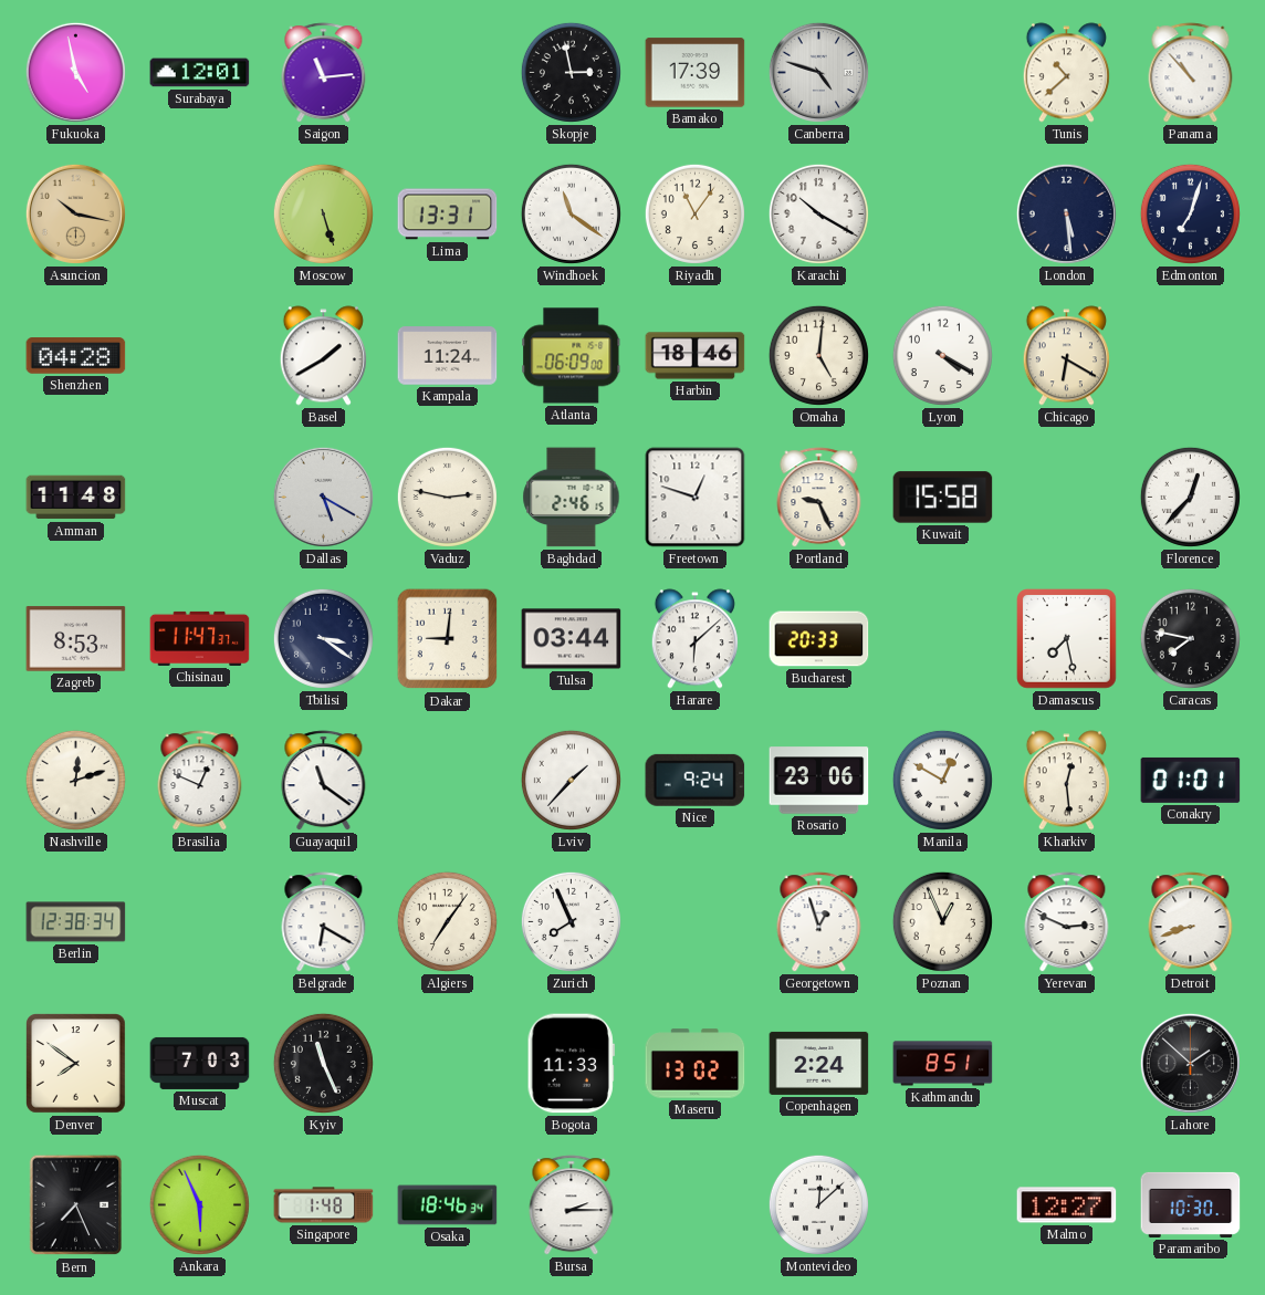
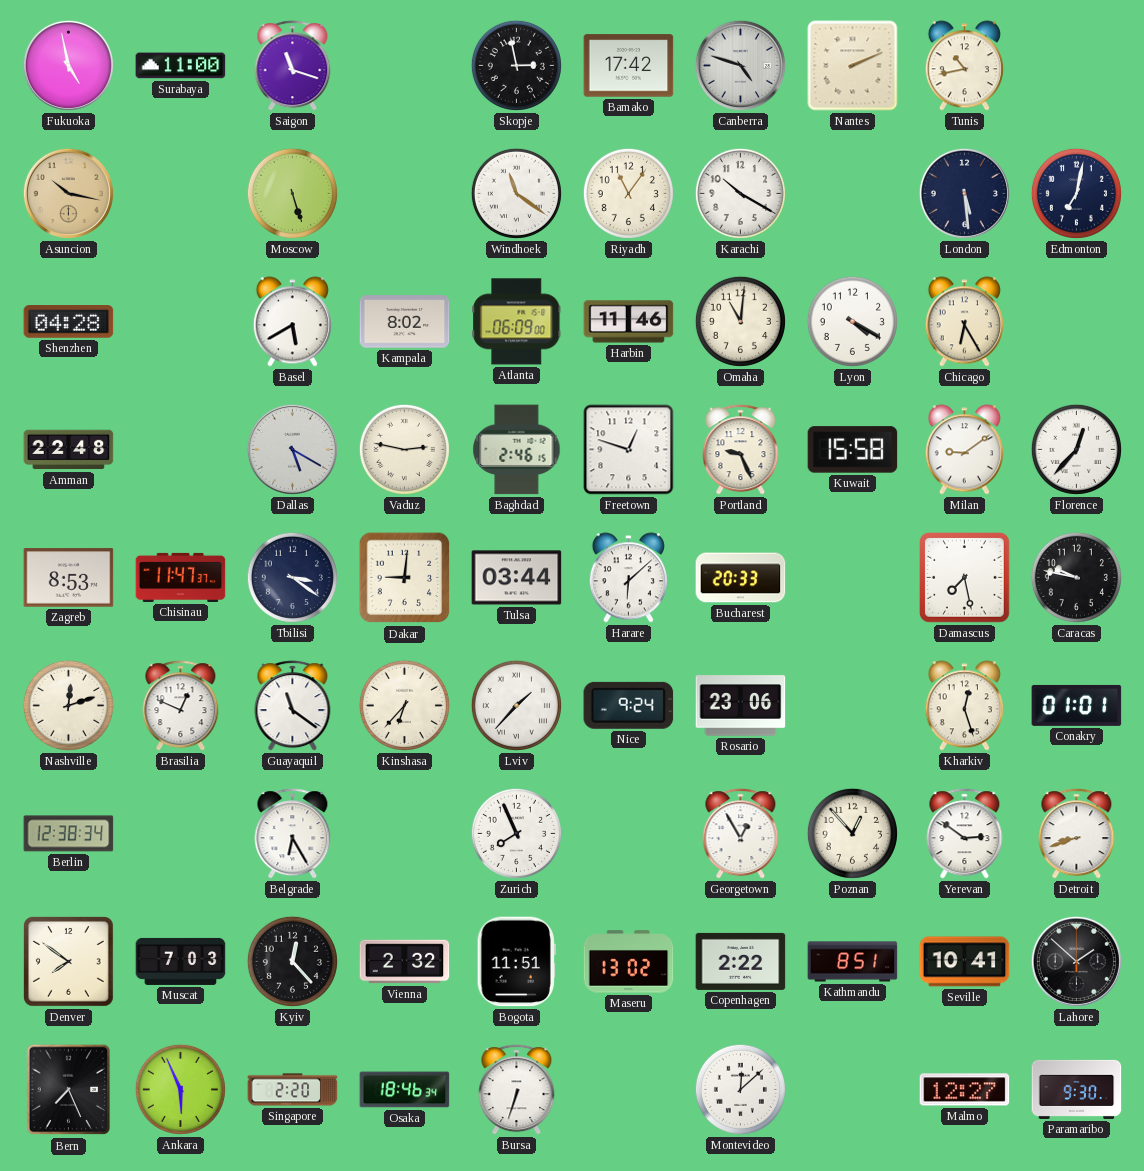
Surabaya: 12:01 -> 11:00
Saigon: 11:14 -> 11:18
Bamako: 17:39 -> 17:42
Nantes: none -> 2:11
Tunis: 10:38 -> 10:43
Panama: 10:53 -> none
Lima: 13:31 -> none
Edmonton: 7:03 -> 7:02
Basel: 1:40 -> 5:40
Kampala: 11:24 -> 8:02
Harbin: 18:46 -> 11:46
Omaha: 5:01 -> 11:01
Chicago: 6:20 -> 6:25
Amman: 11:48 -> 22:48
Milan: none -> 9:09
Caracas: 7:47 -> 9:47
Kinshasa: none -> 6:37
Manila: 12:50 -> none
Kharkiv: 12:29 -> 12:27
Belgrade: 6:20 -> 6:25
Algiers: 7:06 -> none
Georgetown: 12:57 -> 12:55
Poznan: 12:56 -> 12:53
Yerevan: 2:49 -> 2:51
Kyiv: 11:26 -> 12:23
Vienna: none -> 2:32
Bogota: 11:33 -> 11:51
Copenhagen: 2:24 -> 2:22
Seville: none -> 10:41
Singapore: 1:48 -> 2:20
Bursa: 2:15 -> 6:33
Paramaribo: 10:30 -> 9:30
